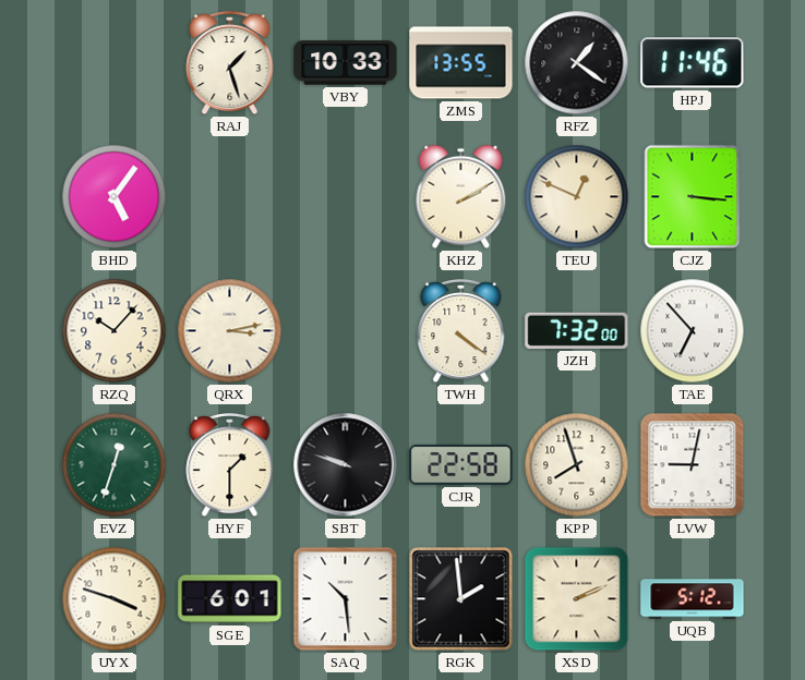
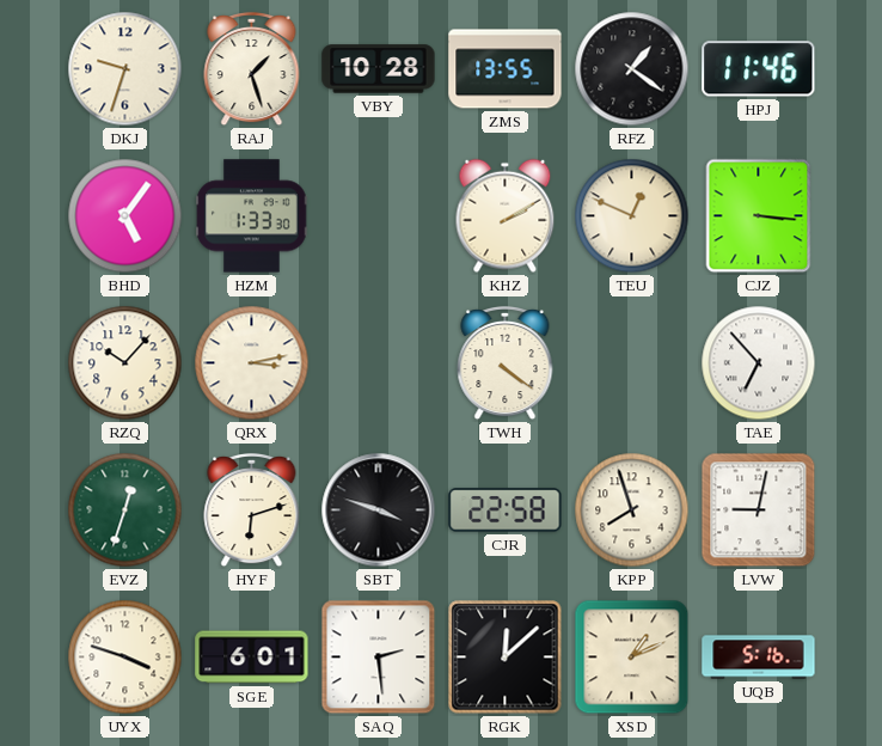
DKJ: none -> 9:33
VBY: 10:33 -> 10:28
HZM: none -> 1:33
JZH: 7:32 -> none
HYF: 1:30 -> 6:12
SBT: 9:48 -> 3:48
SAQ: 10:29 -> 2:29
RGK: 1:59 -> 12:08
XSD: 2:11 -> 1:11
UQB: 5:12 -> 5:16
